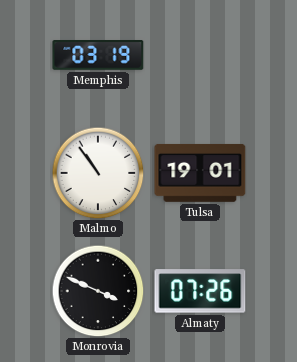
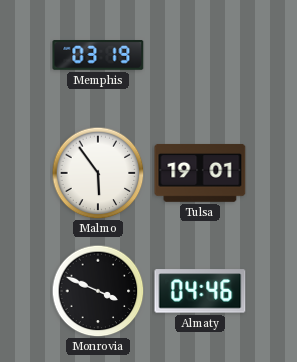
Malmo: 10:54 -> 5:54
Almaty: 07:26 -> 04:46
